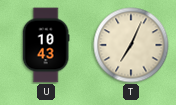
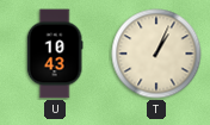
T: 7:04 -> 1:04
